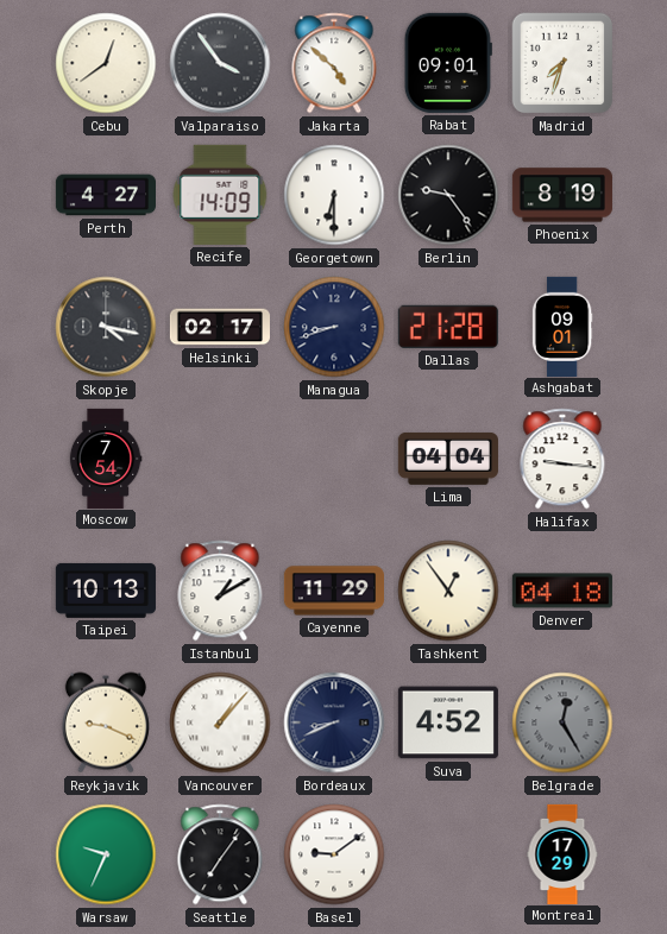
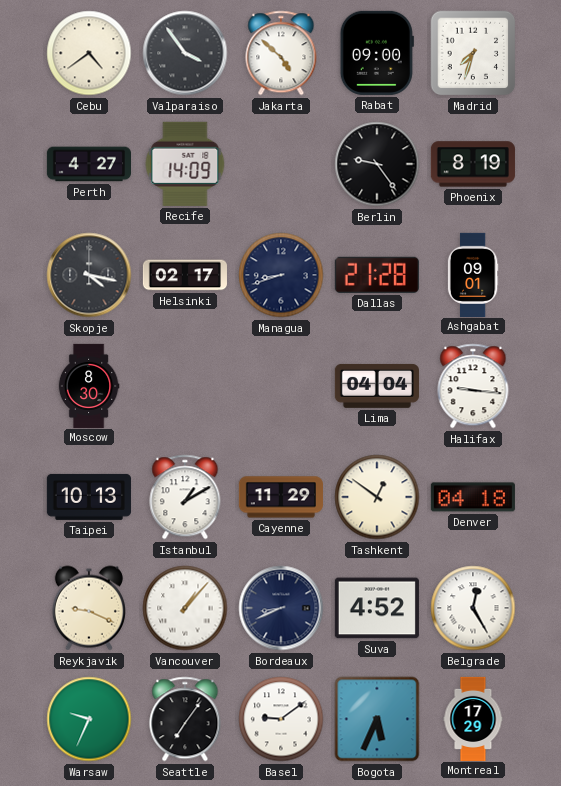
Cebu: 12:39 -> 4:39
Rabat: 09:01 -> 09:00
Georgetown: 6:30 -> none
Moscow: 7:54 -> 8:30
Tashkent: 12:54 -> 12:51
Belgrade dial: grey -> white
Bogota: none -> 5:34
